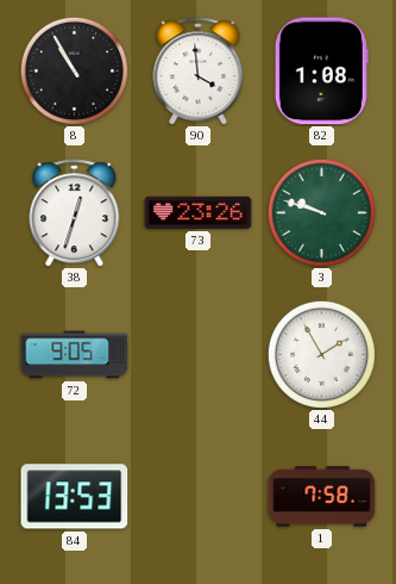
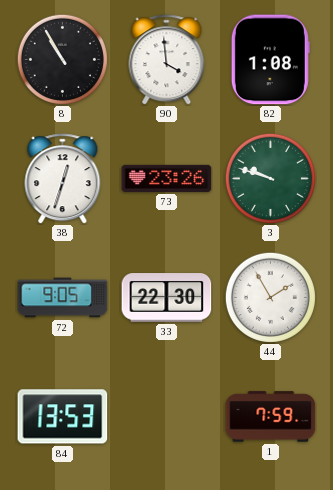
33: none -> 22:30
1: 7:58 -> 7:59
